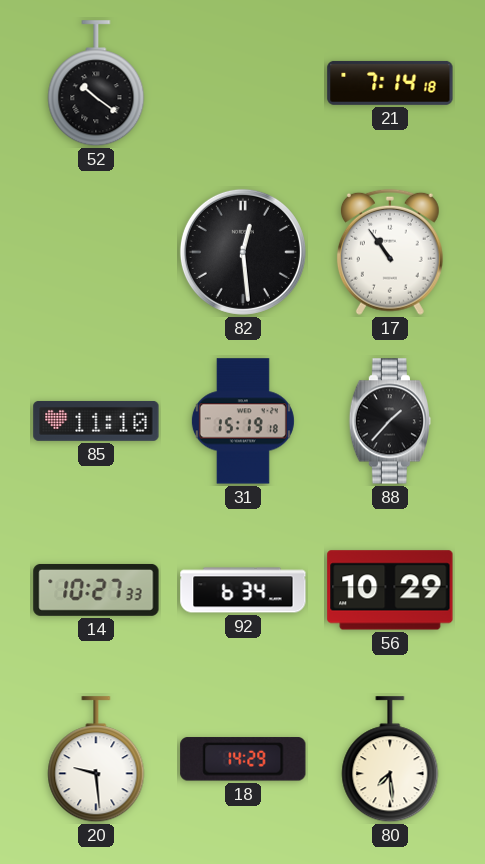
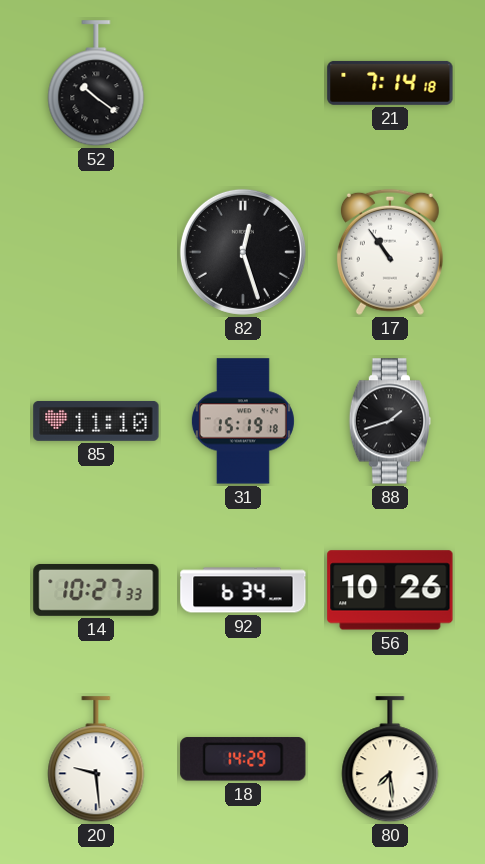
82: 12:29 -> 12:27
88: 1:37 -> 1:42
56: 10:29 -> 10:26
